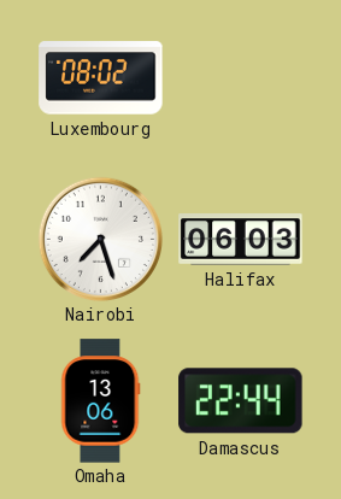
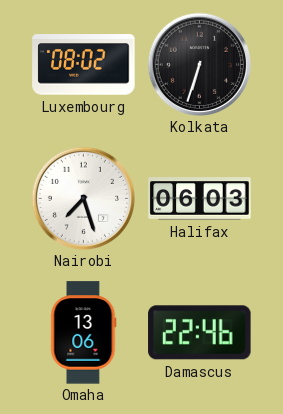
Kolkata: none -> 6:33
Damascus: 22:44 -> 22:46
